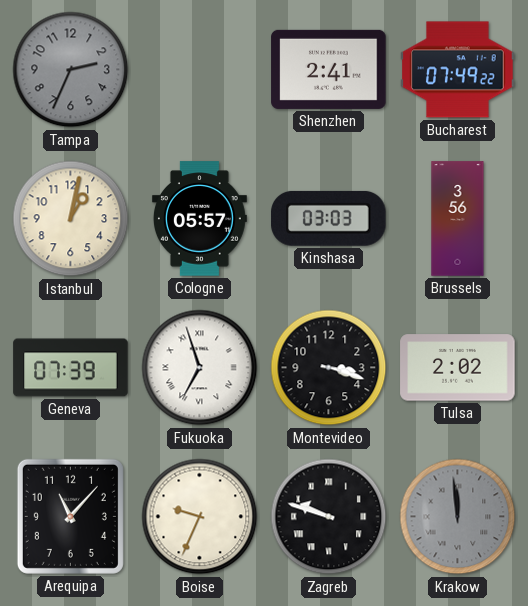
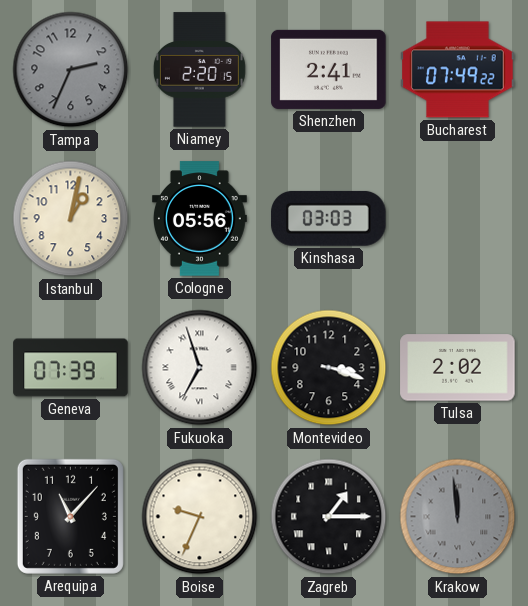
Niamey: none -> 2:20
Cologne: 05:57 -> 05:56
Brussels: 3:56 -> none
Zagreb: 9:48 -> 1:15
